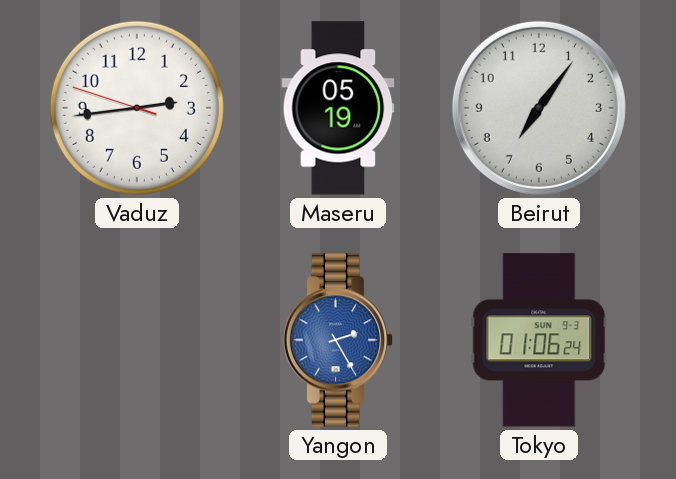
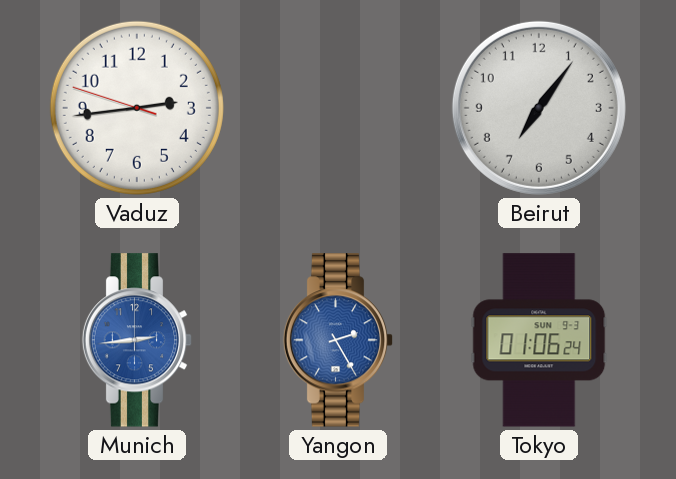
Maseru: 05:19 -> none
Munich: none -> 2:44
